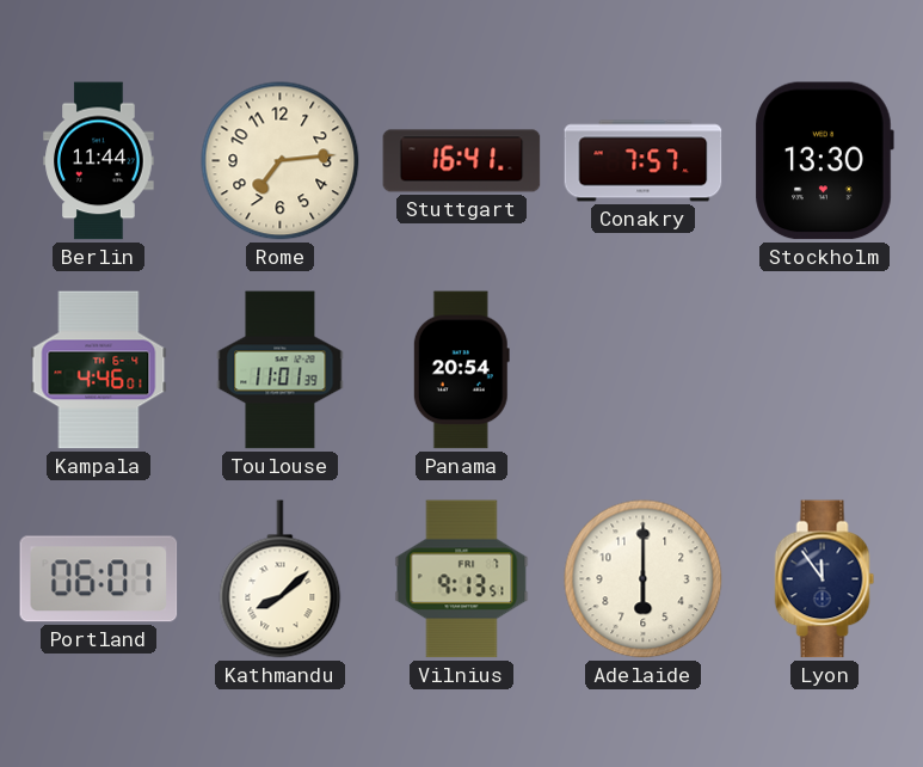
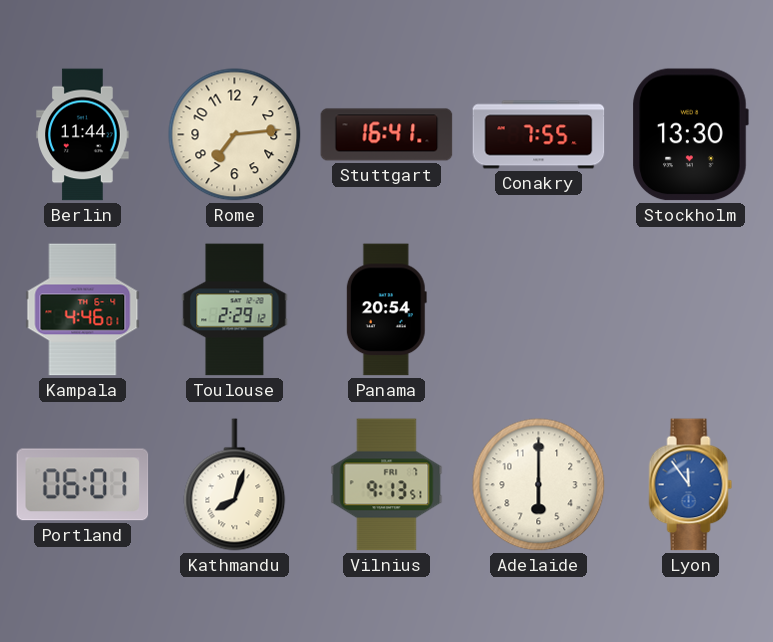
Conakry: 7:57 -> 7:55
Toulouse: 11:01 -> 2:29
Kathmandu: 8:08 -> 8:03
Lyon dial: navy -> blue
